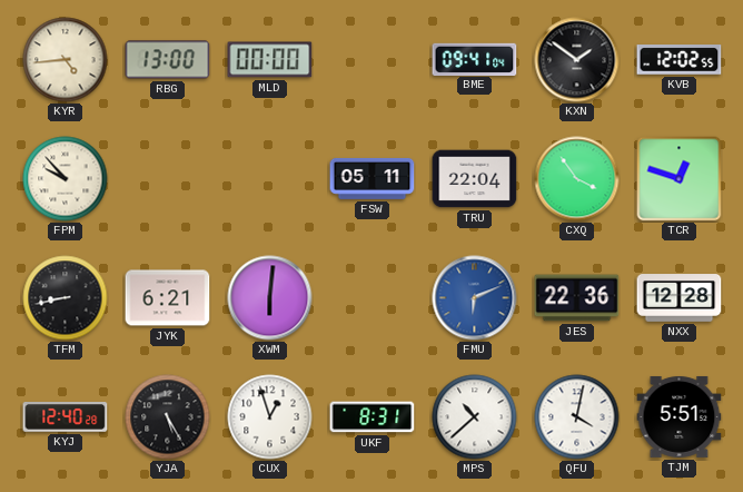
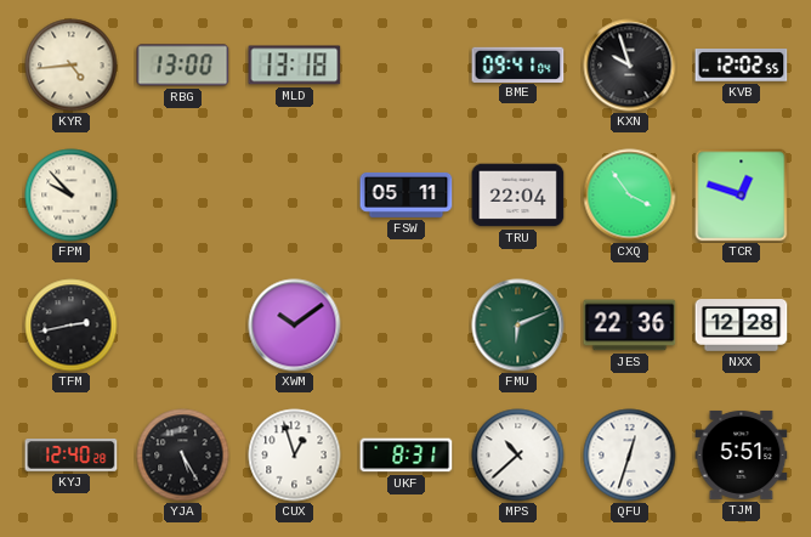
MLD: 00:00 -> 13:18
KXN: 1:51 -> 9:57
TFM: 8:43 -> 2:43
JYK: 6:21 -> none
XWM: 6:01 -> 10:09
FMU dial: blue -> green
QFU: 4:02 -> 12:33
